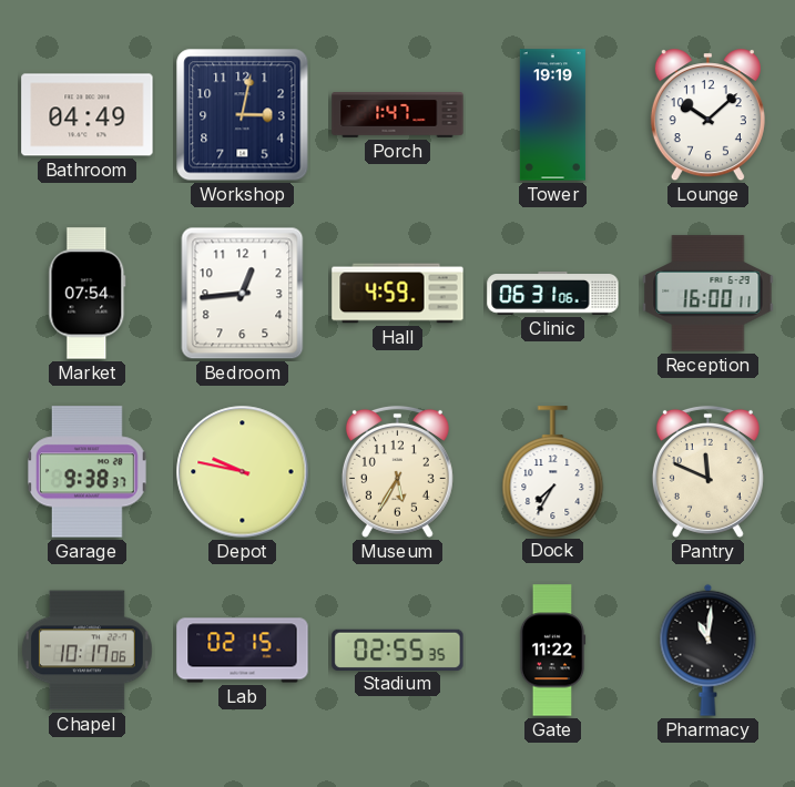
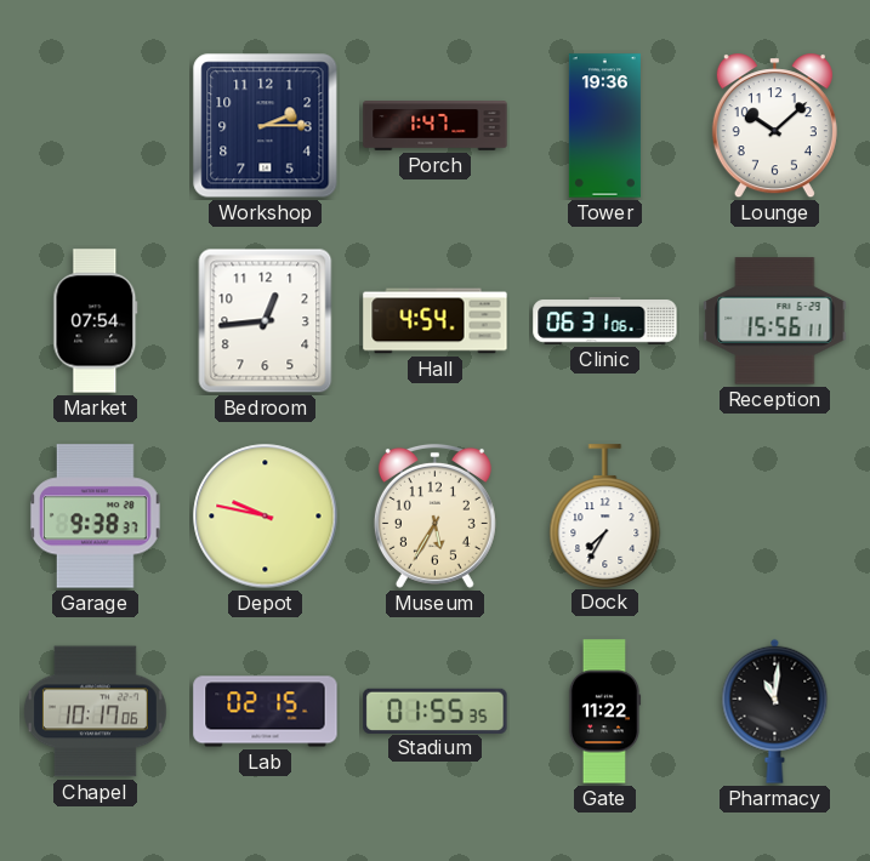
Bathroom: 04:49 -> none
Workshop: 3:02 -> 2:15
Tower: 19:19 -> 19:36
Hall: 4:59 -> 4:54
Reception: 16:00 -> 15:56
Pantry: 11:49 -> none
Stadium: 02:55 -> 01:55
